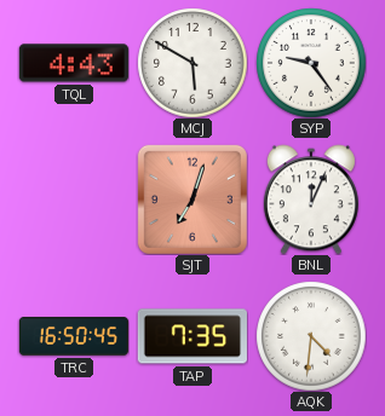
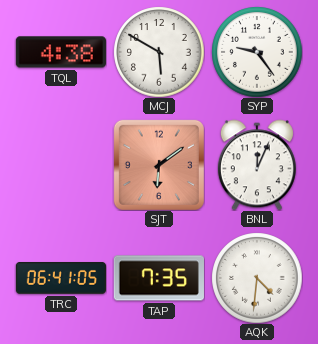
TQL: 4:43 -> 4:38
SJT: 7:03 -> 6:09
TRC: 16:50 -> 06:41
